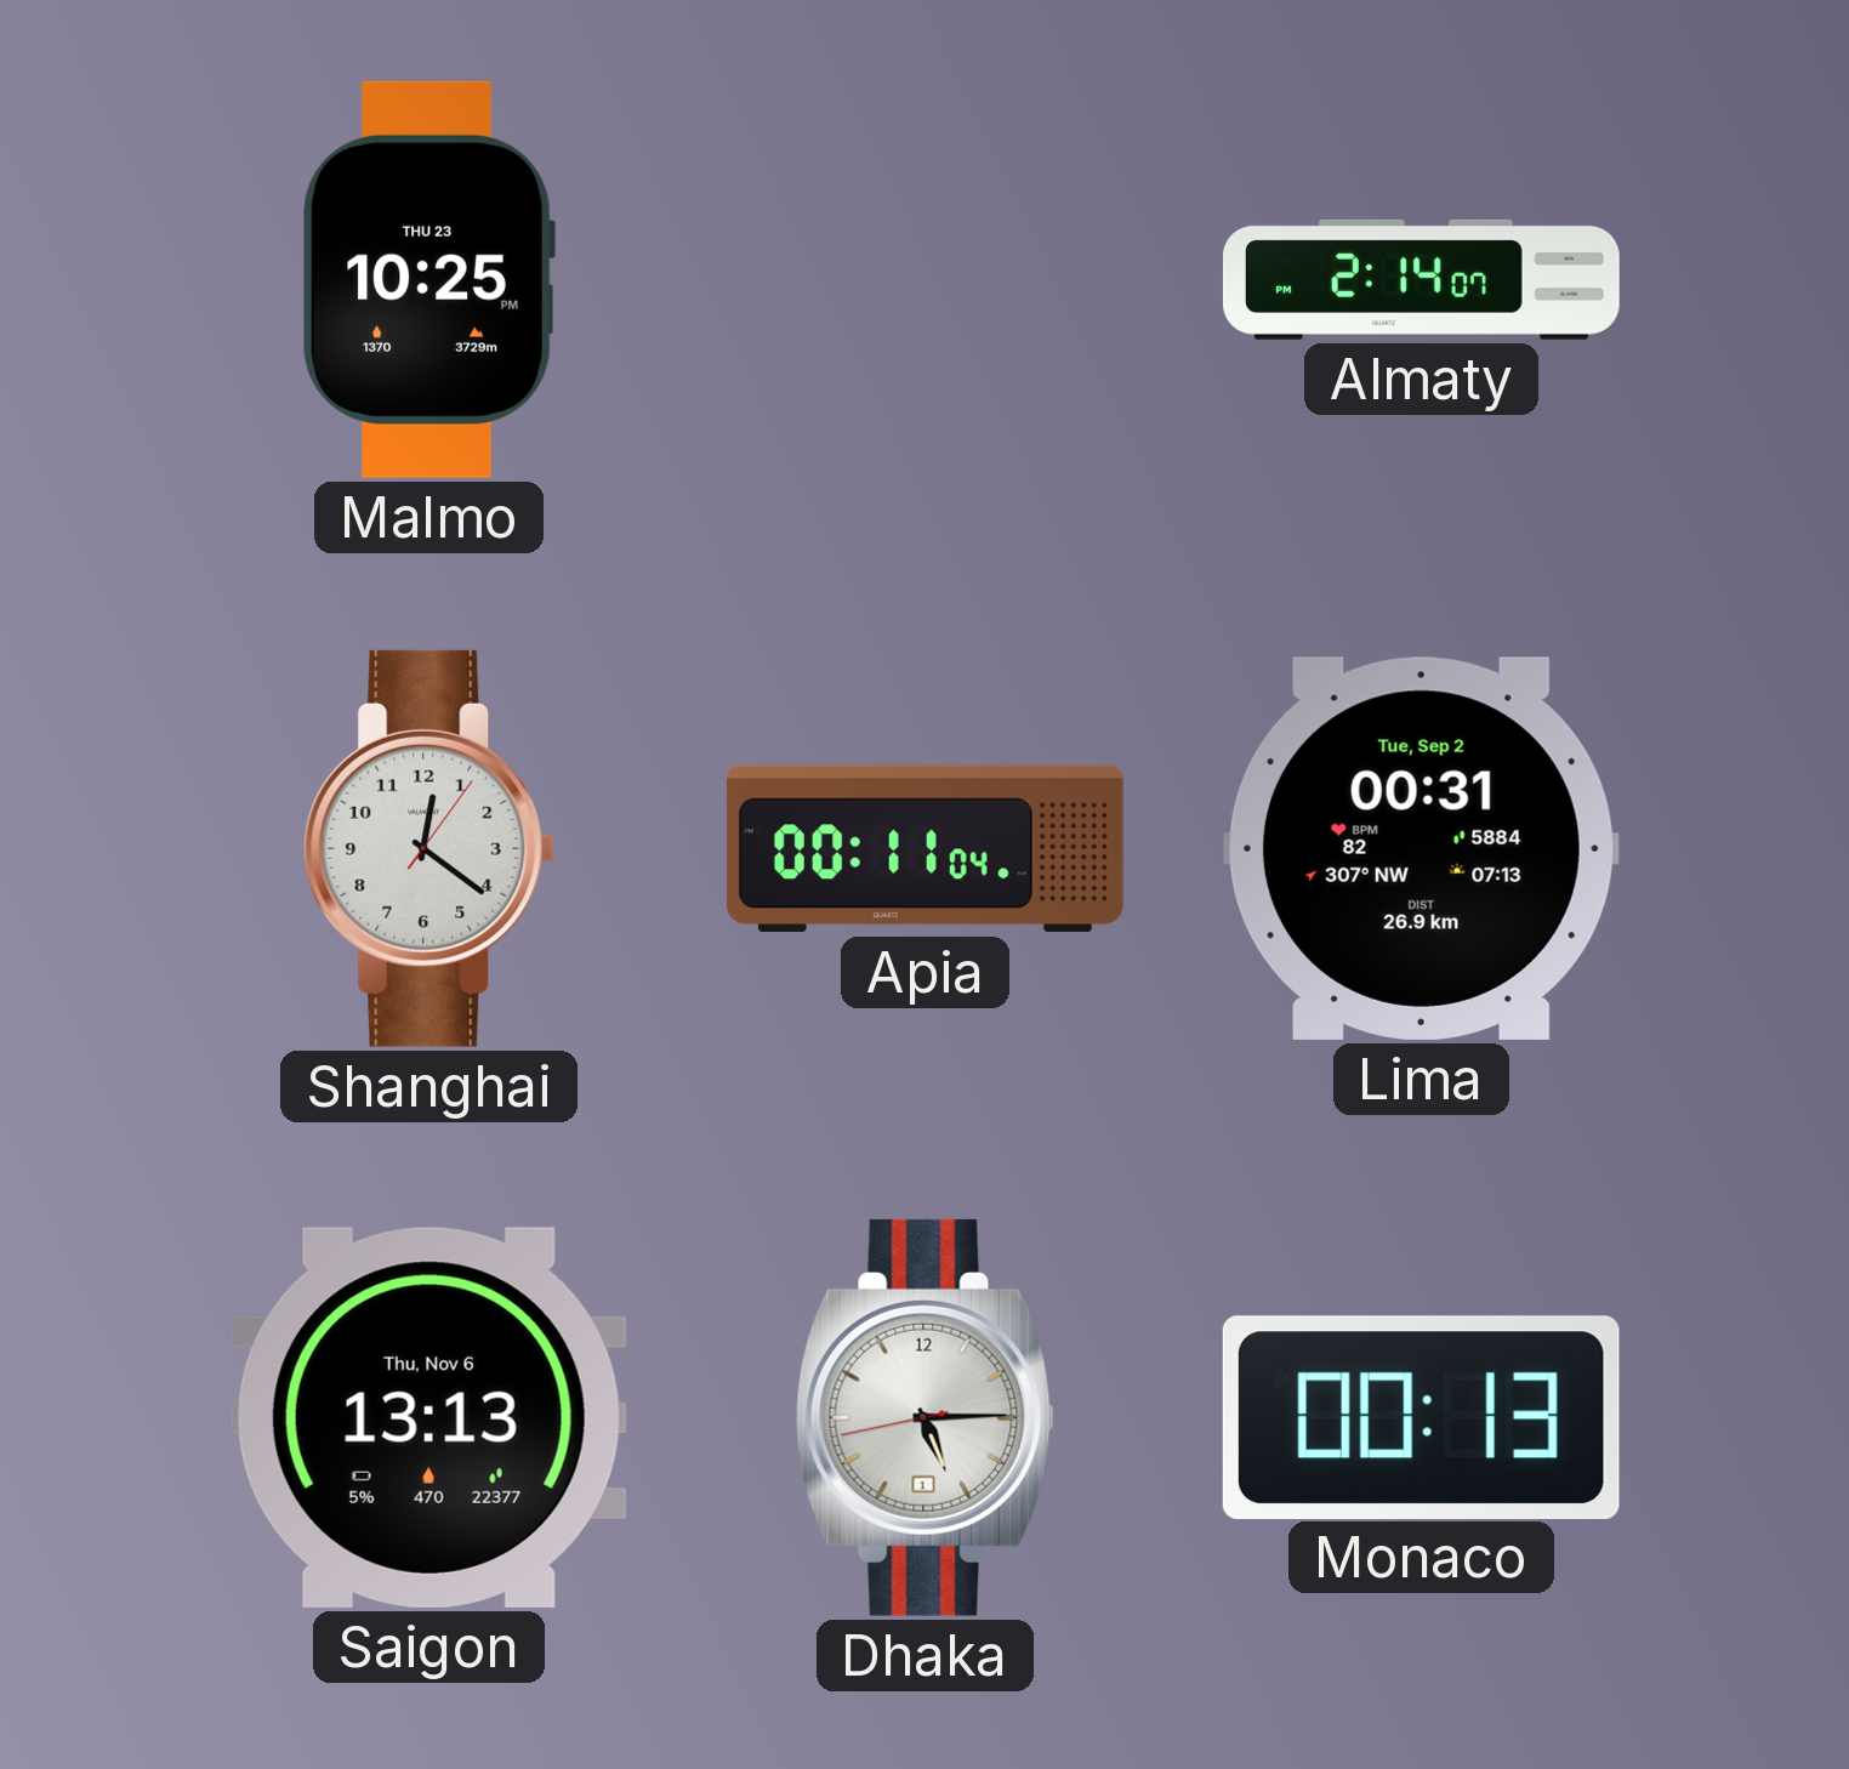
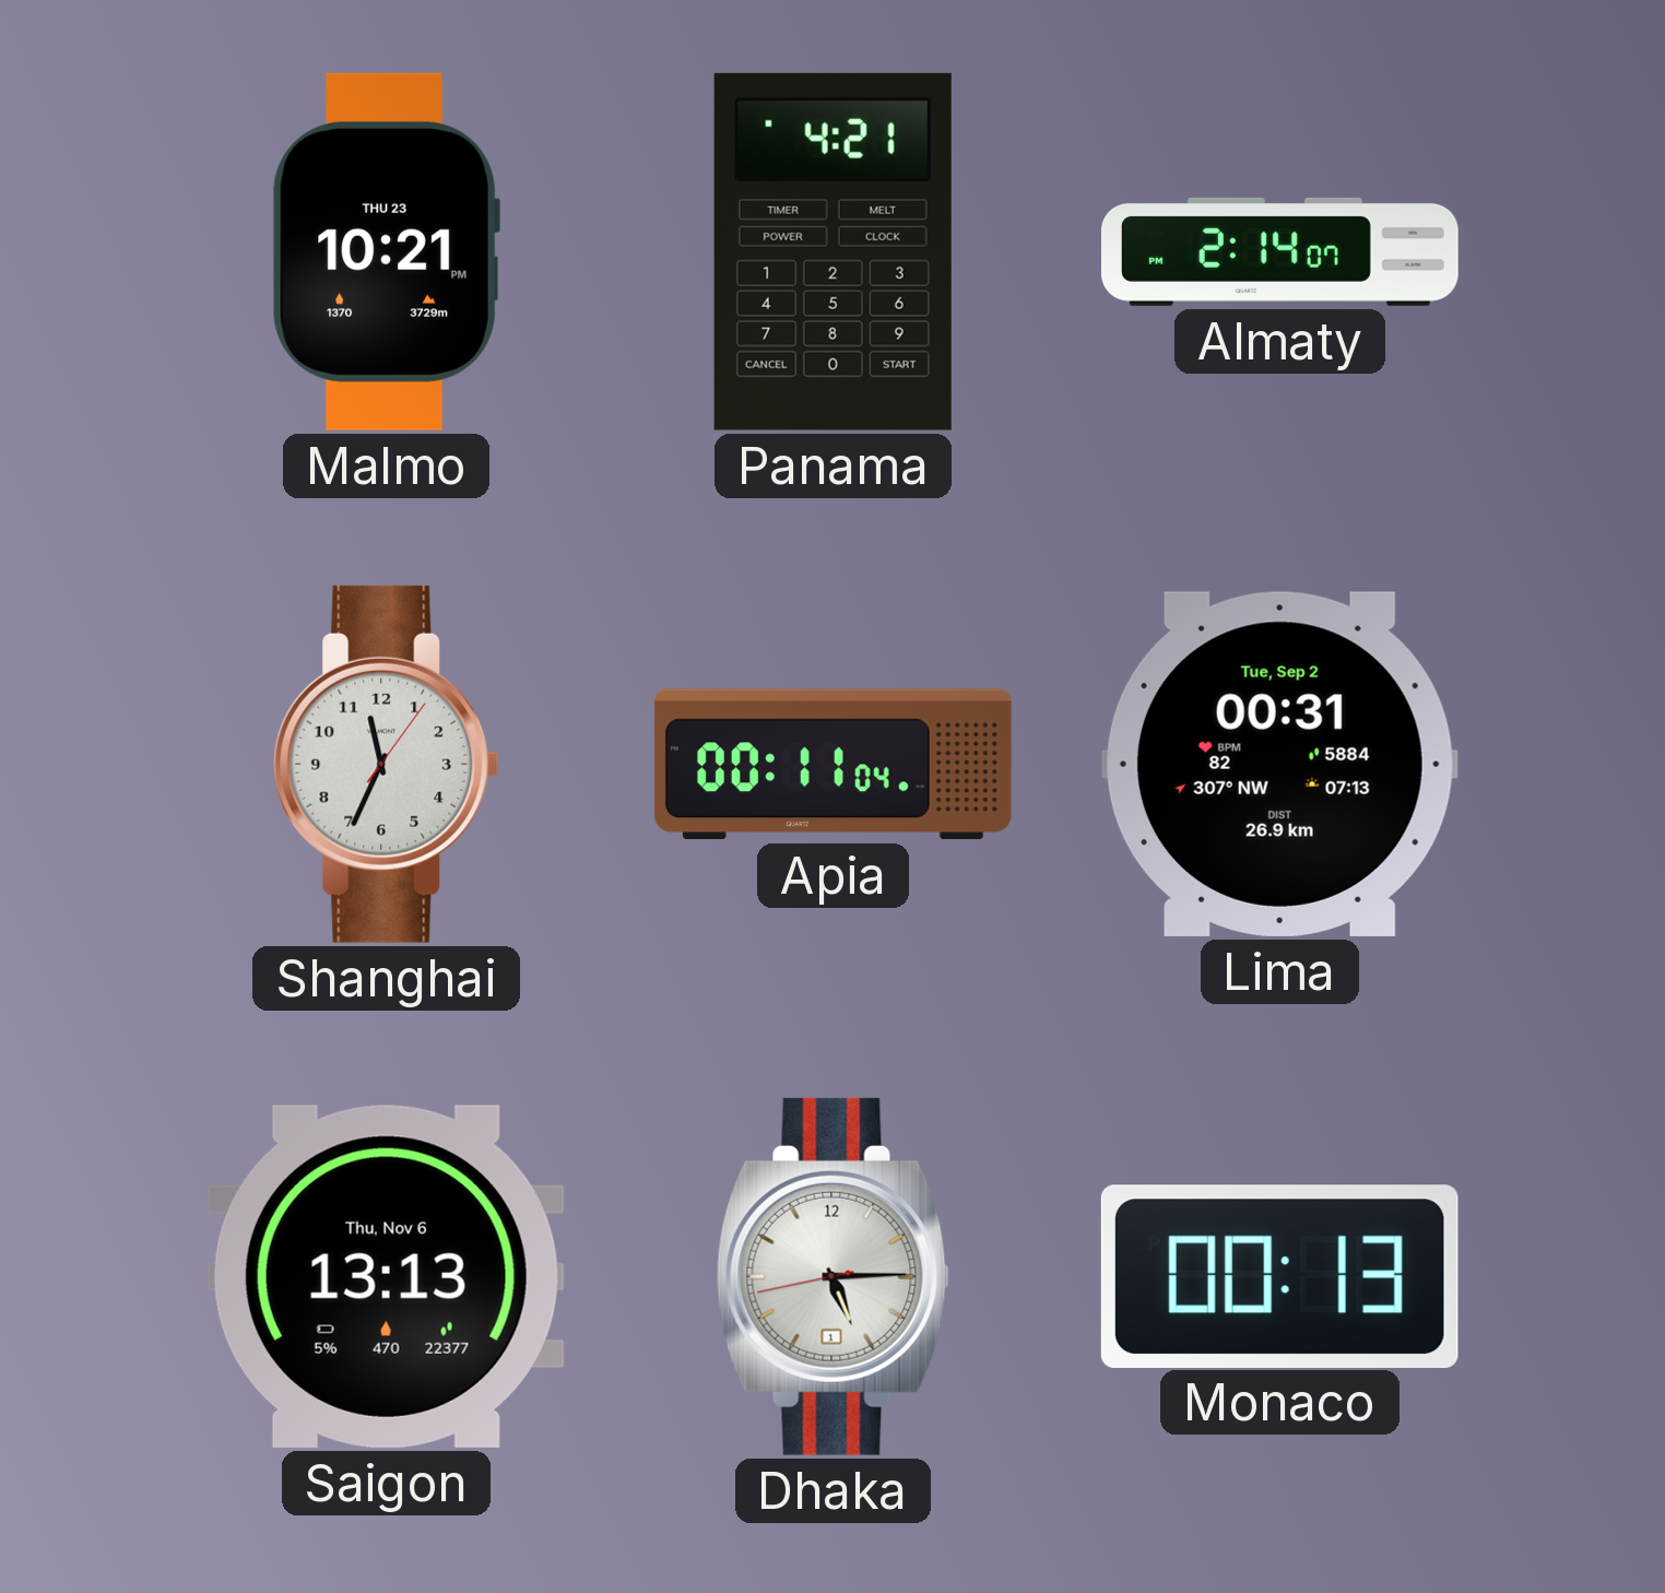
Malmo: 10:25 -> 10:21
Panama: none -> 4:21
Shanghai: 12:21 -> 11:34
